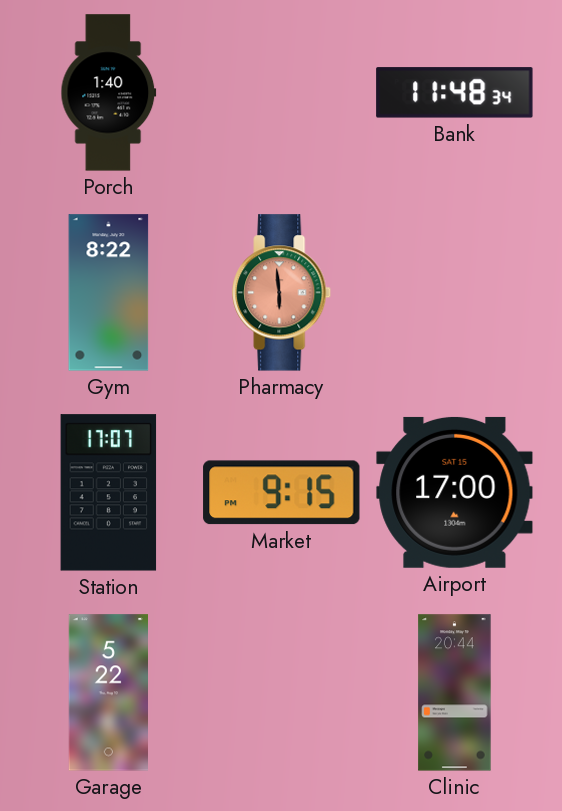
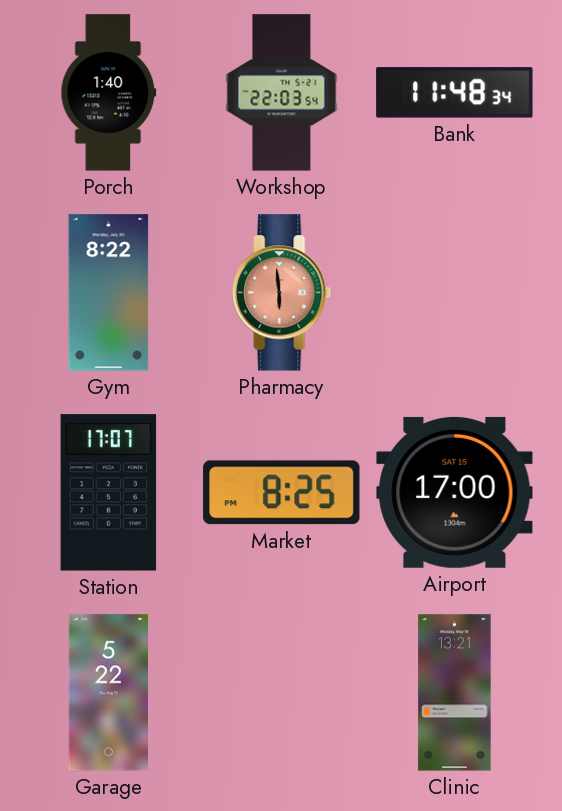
Workshop: none -> 22:03
Market: 9:15 -> 8:25
Clinic: 20:44 -> 13:21
